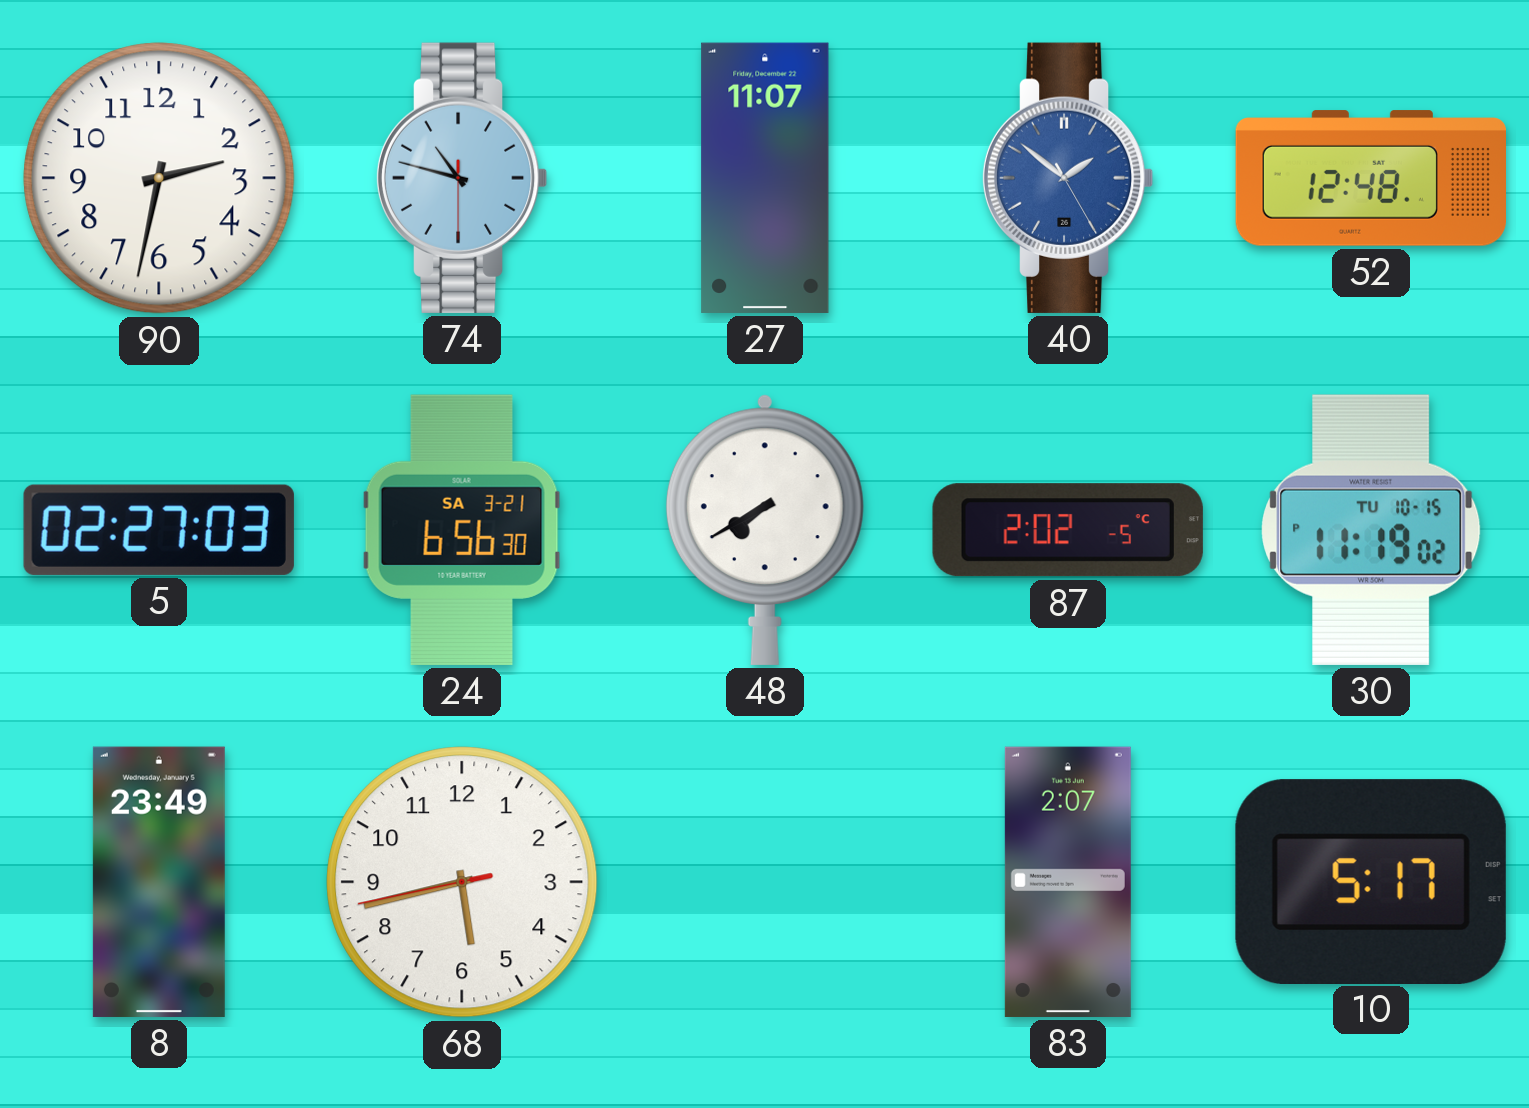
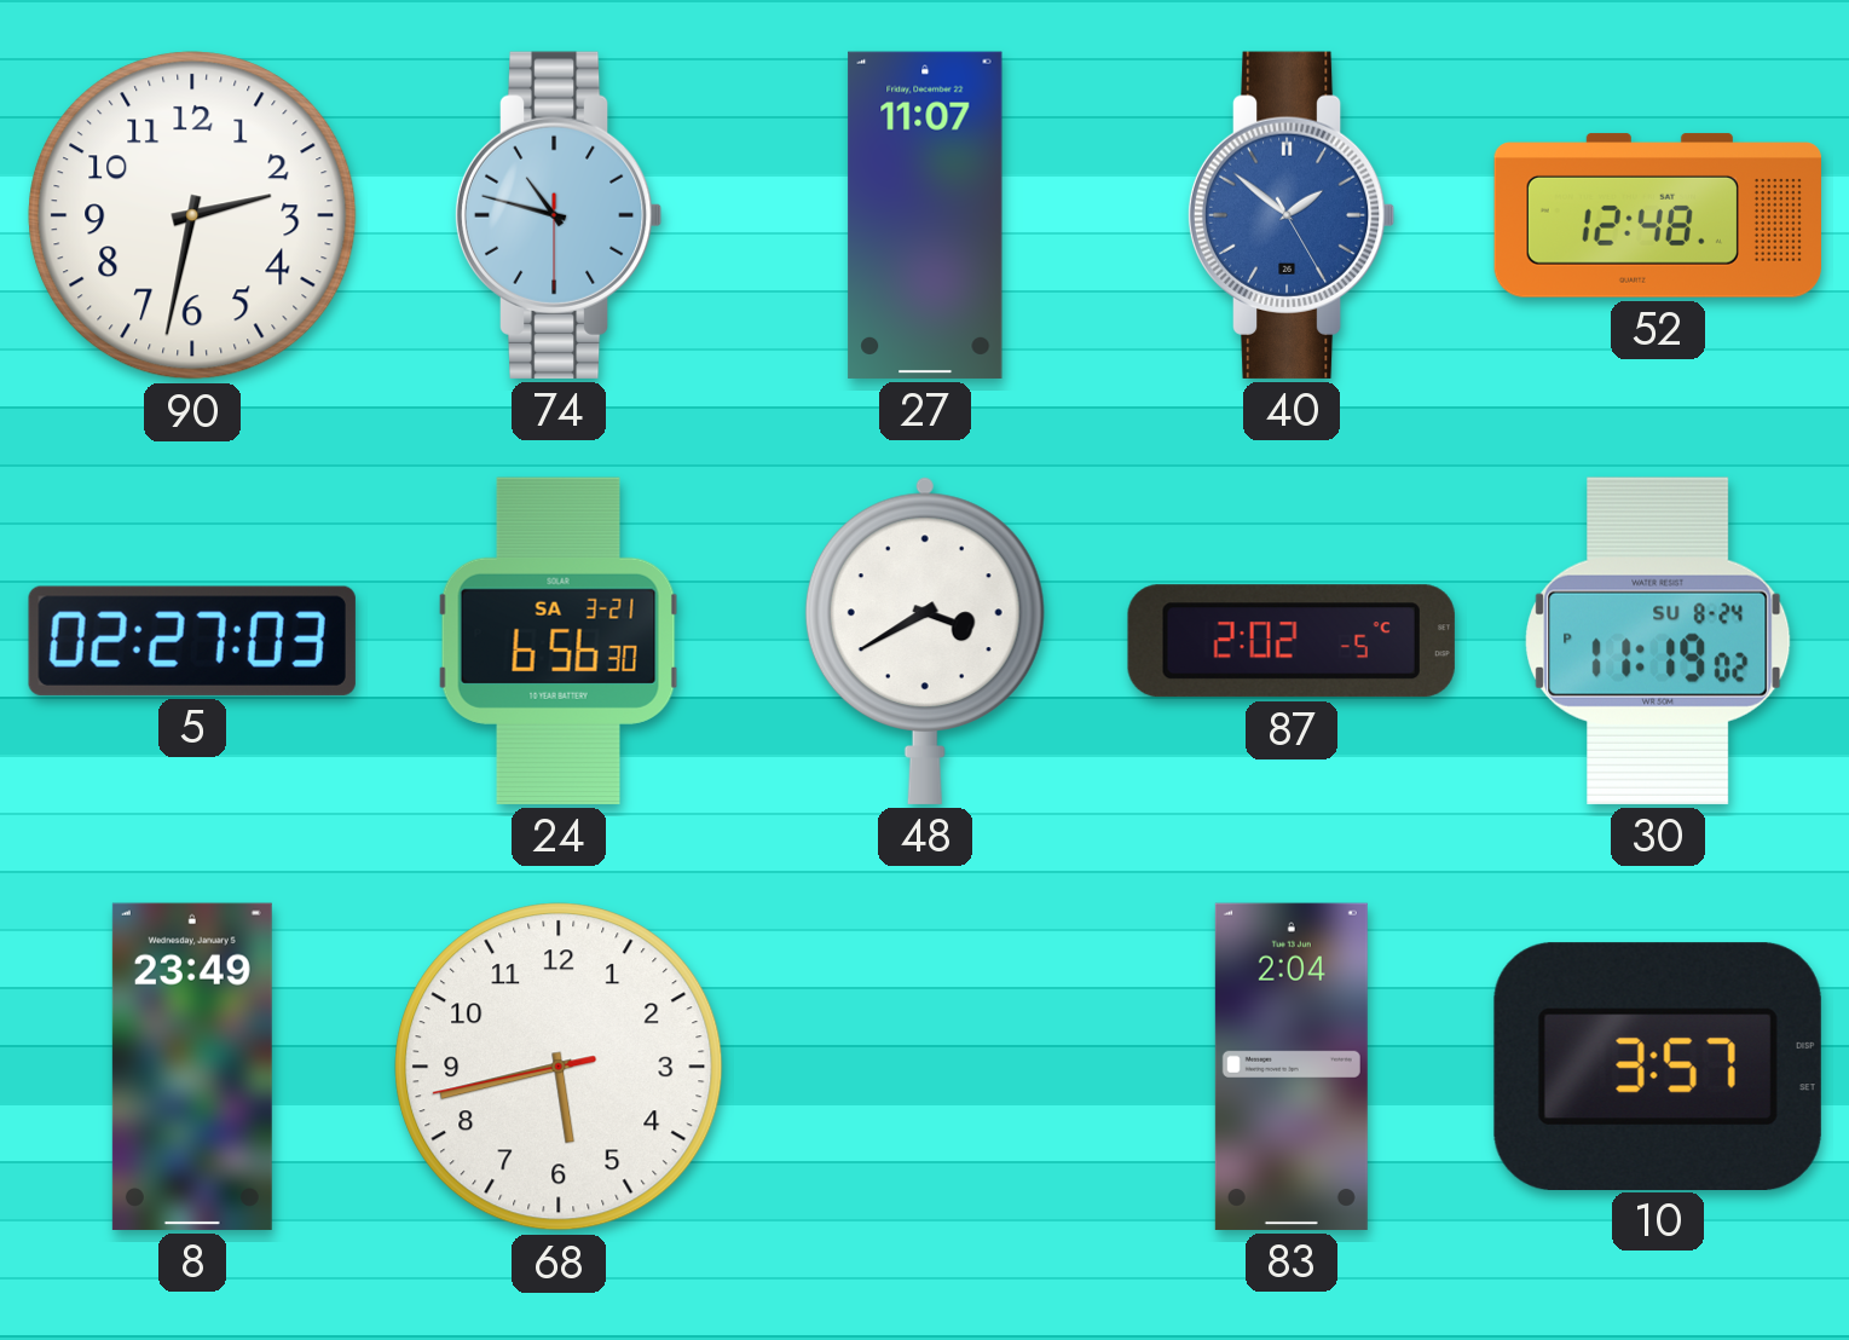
48: 7:40 -> 3:40
30 date: TU 10-15 -> SU 8-24
83: 2:07 -> 2:04
10: 5:17 -> 3:57
